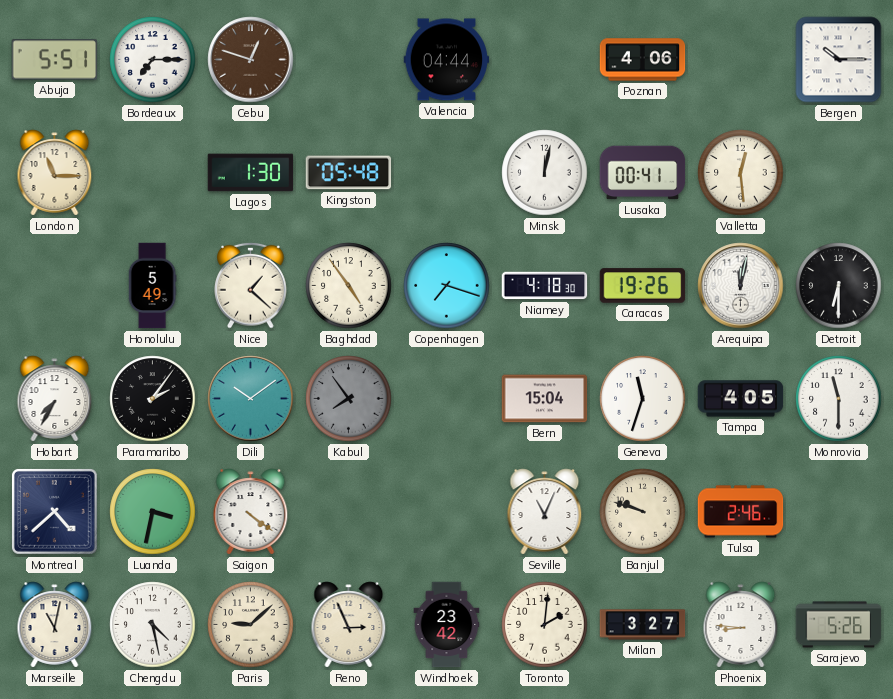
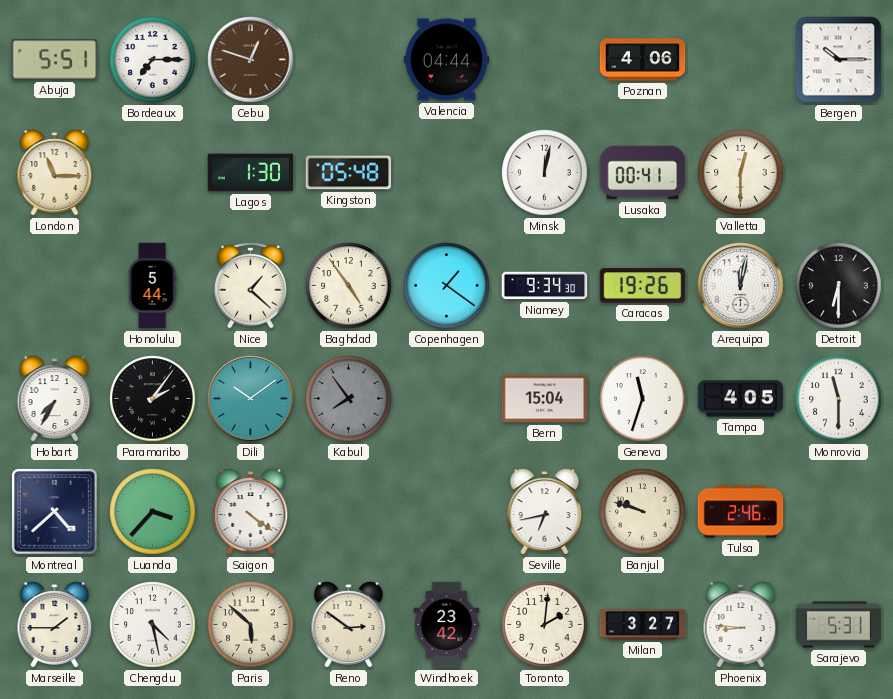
Valletta: 12:29 -> 12:30
Honolulu: 5:49 -> 5:44
Copenhagen: 7:18 -> 1:21
Niamey: 4:18 -> 9:34
Luanda: 3:32 -> 3:37
Seville: 11:04 -> 6:43
Marseille: 11:02 -> 1:45
Paris: 9:08 -> 5:52
Reno: 2:56 -> 2:51
Sarajevo: 5:26 -> 5:31
